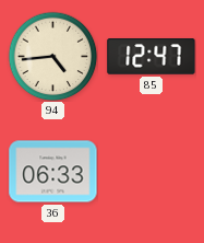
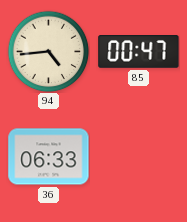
85: 12:47 -> 00:47
